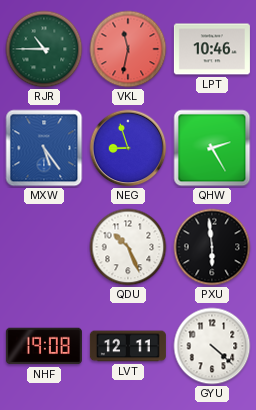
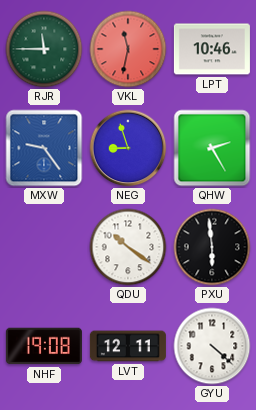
RJR: 10:45 -> 11:45
MXW: 5:24 -> 9:24
QDU: 10:26 -> 10:21
